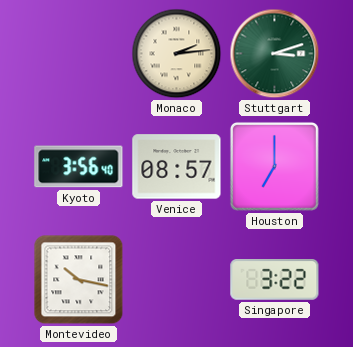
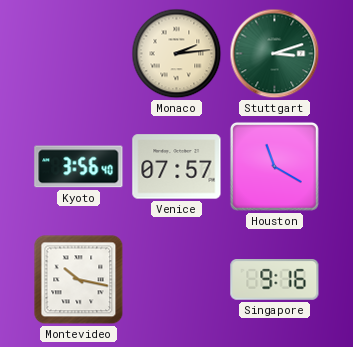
Venice: 08:57 -> 07:57
Houston: 7:00 -> 11:20
Singapore: 3:22 -> 9:16
